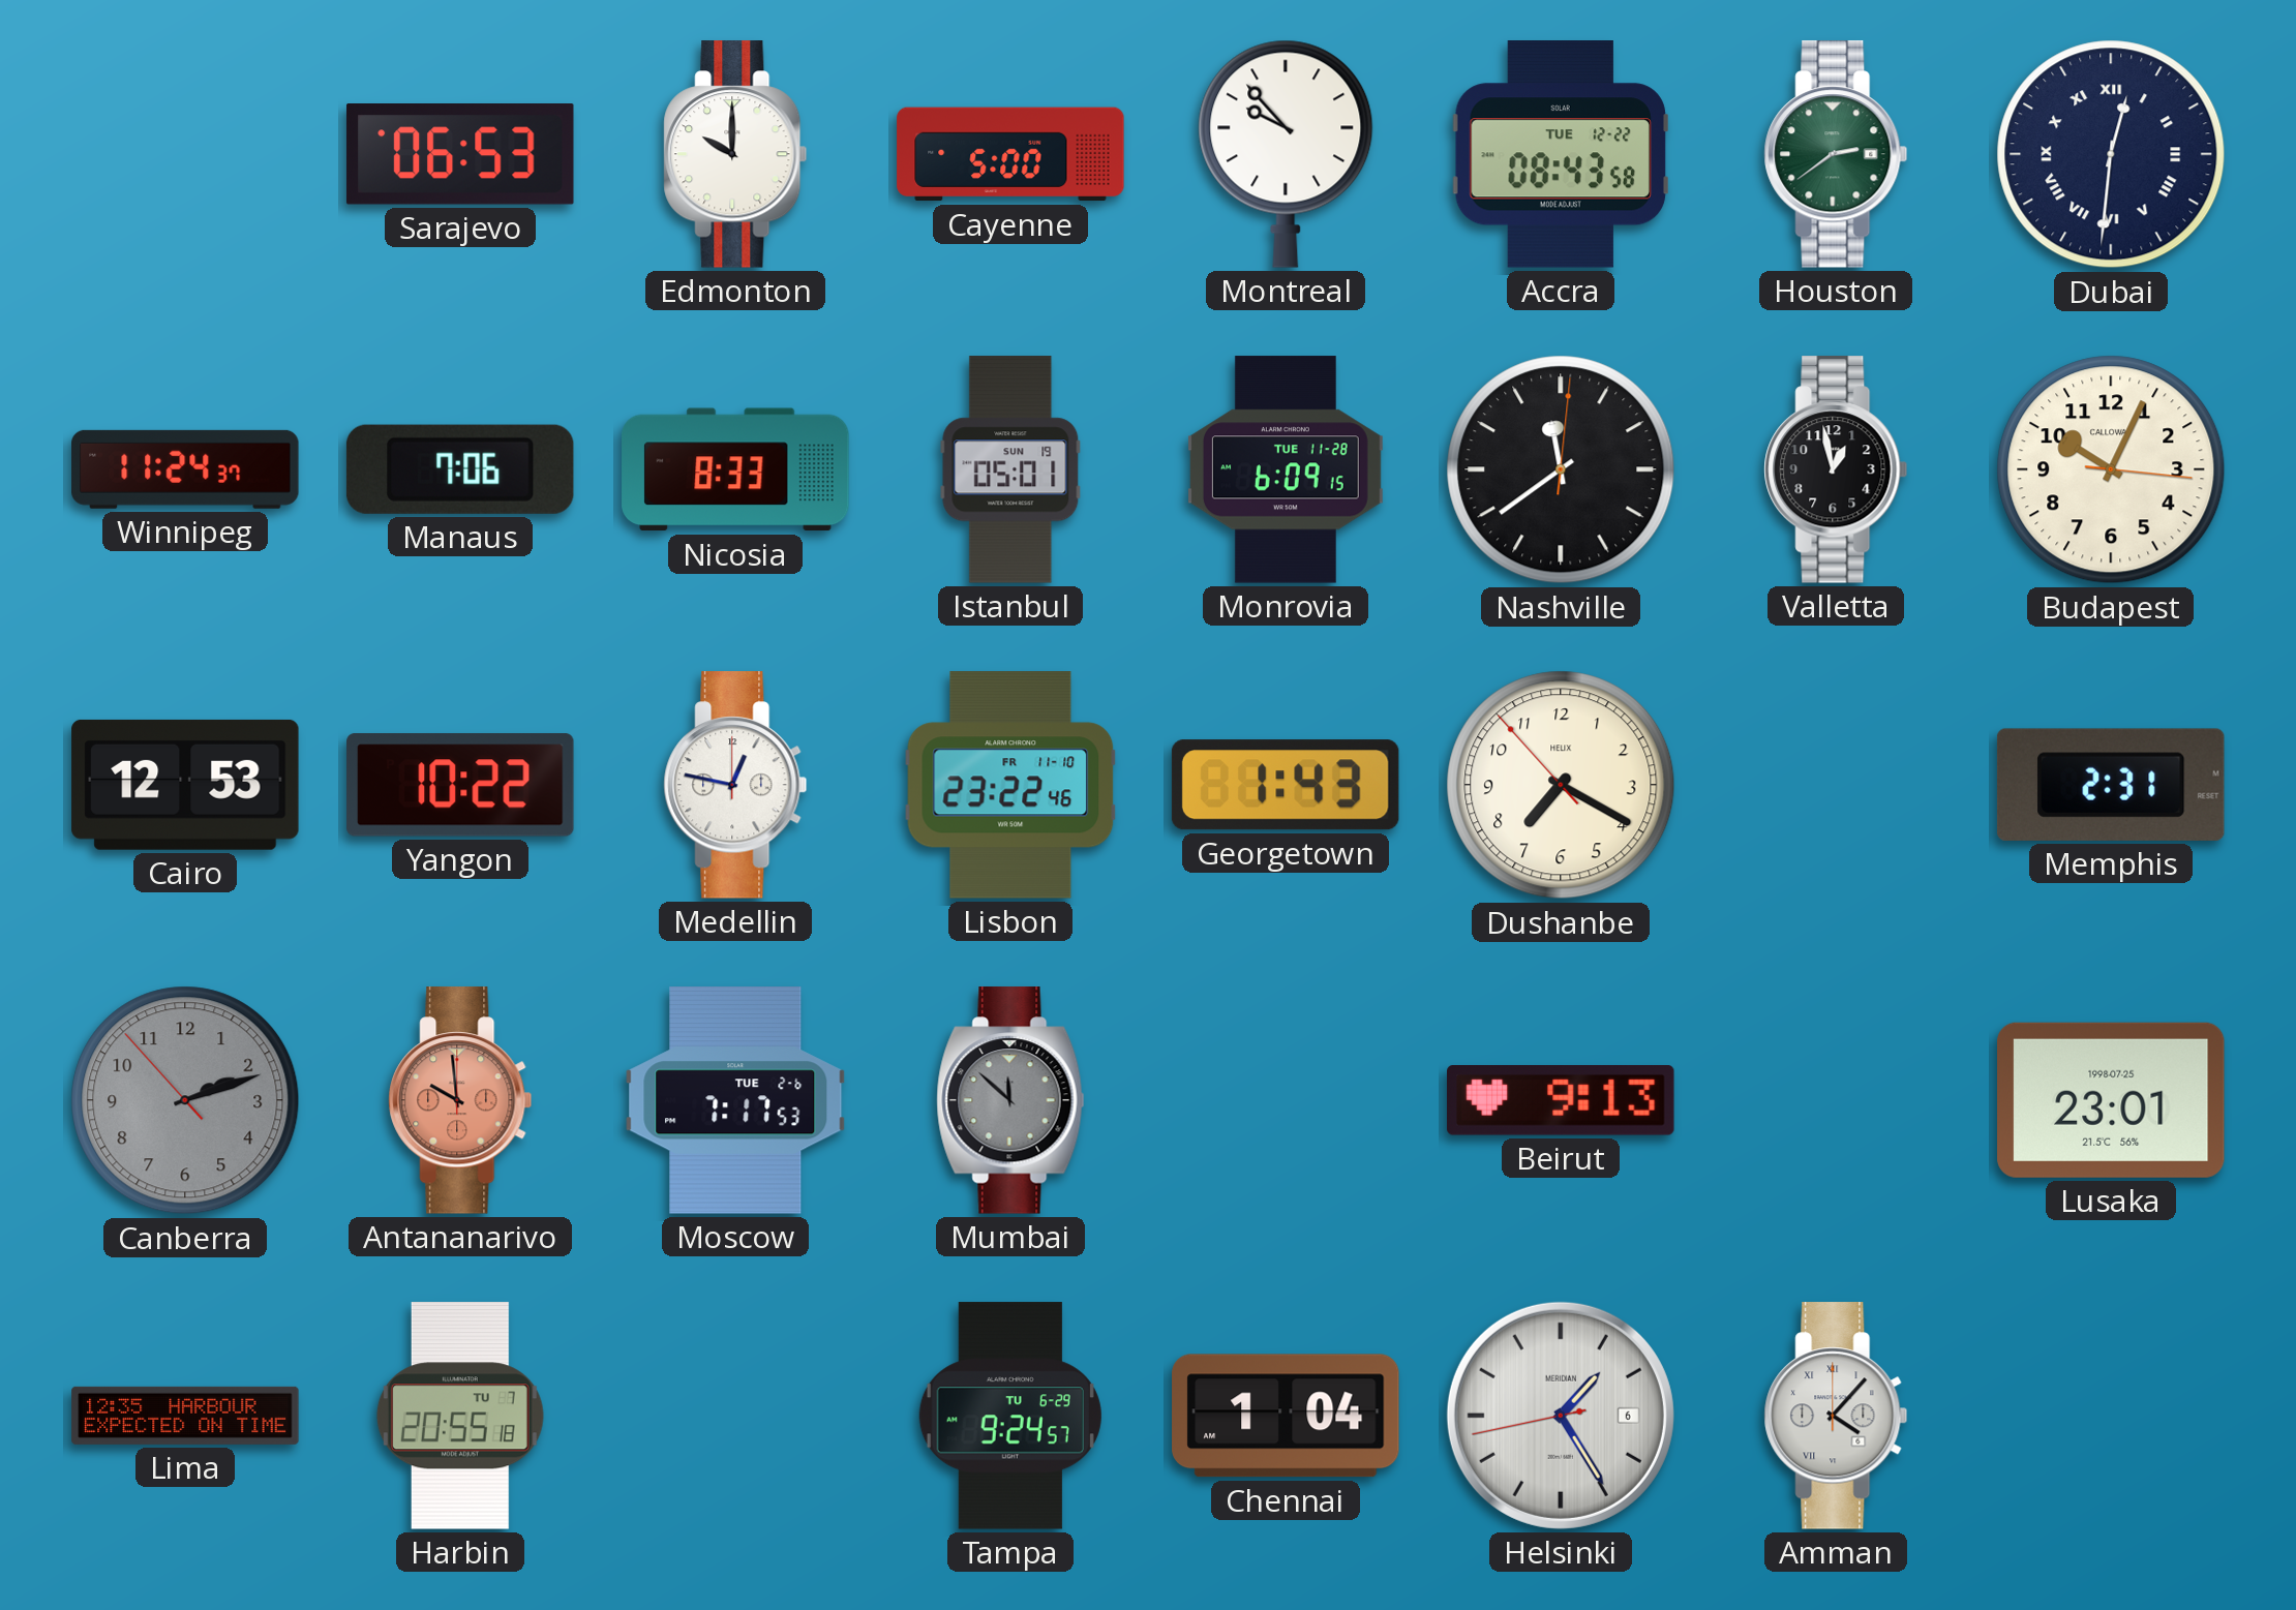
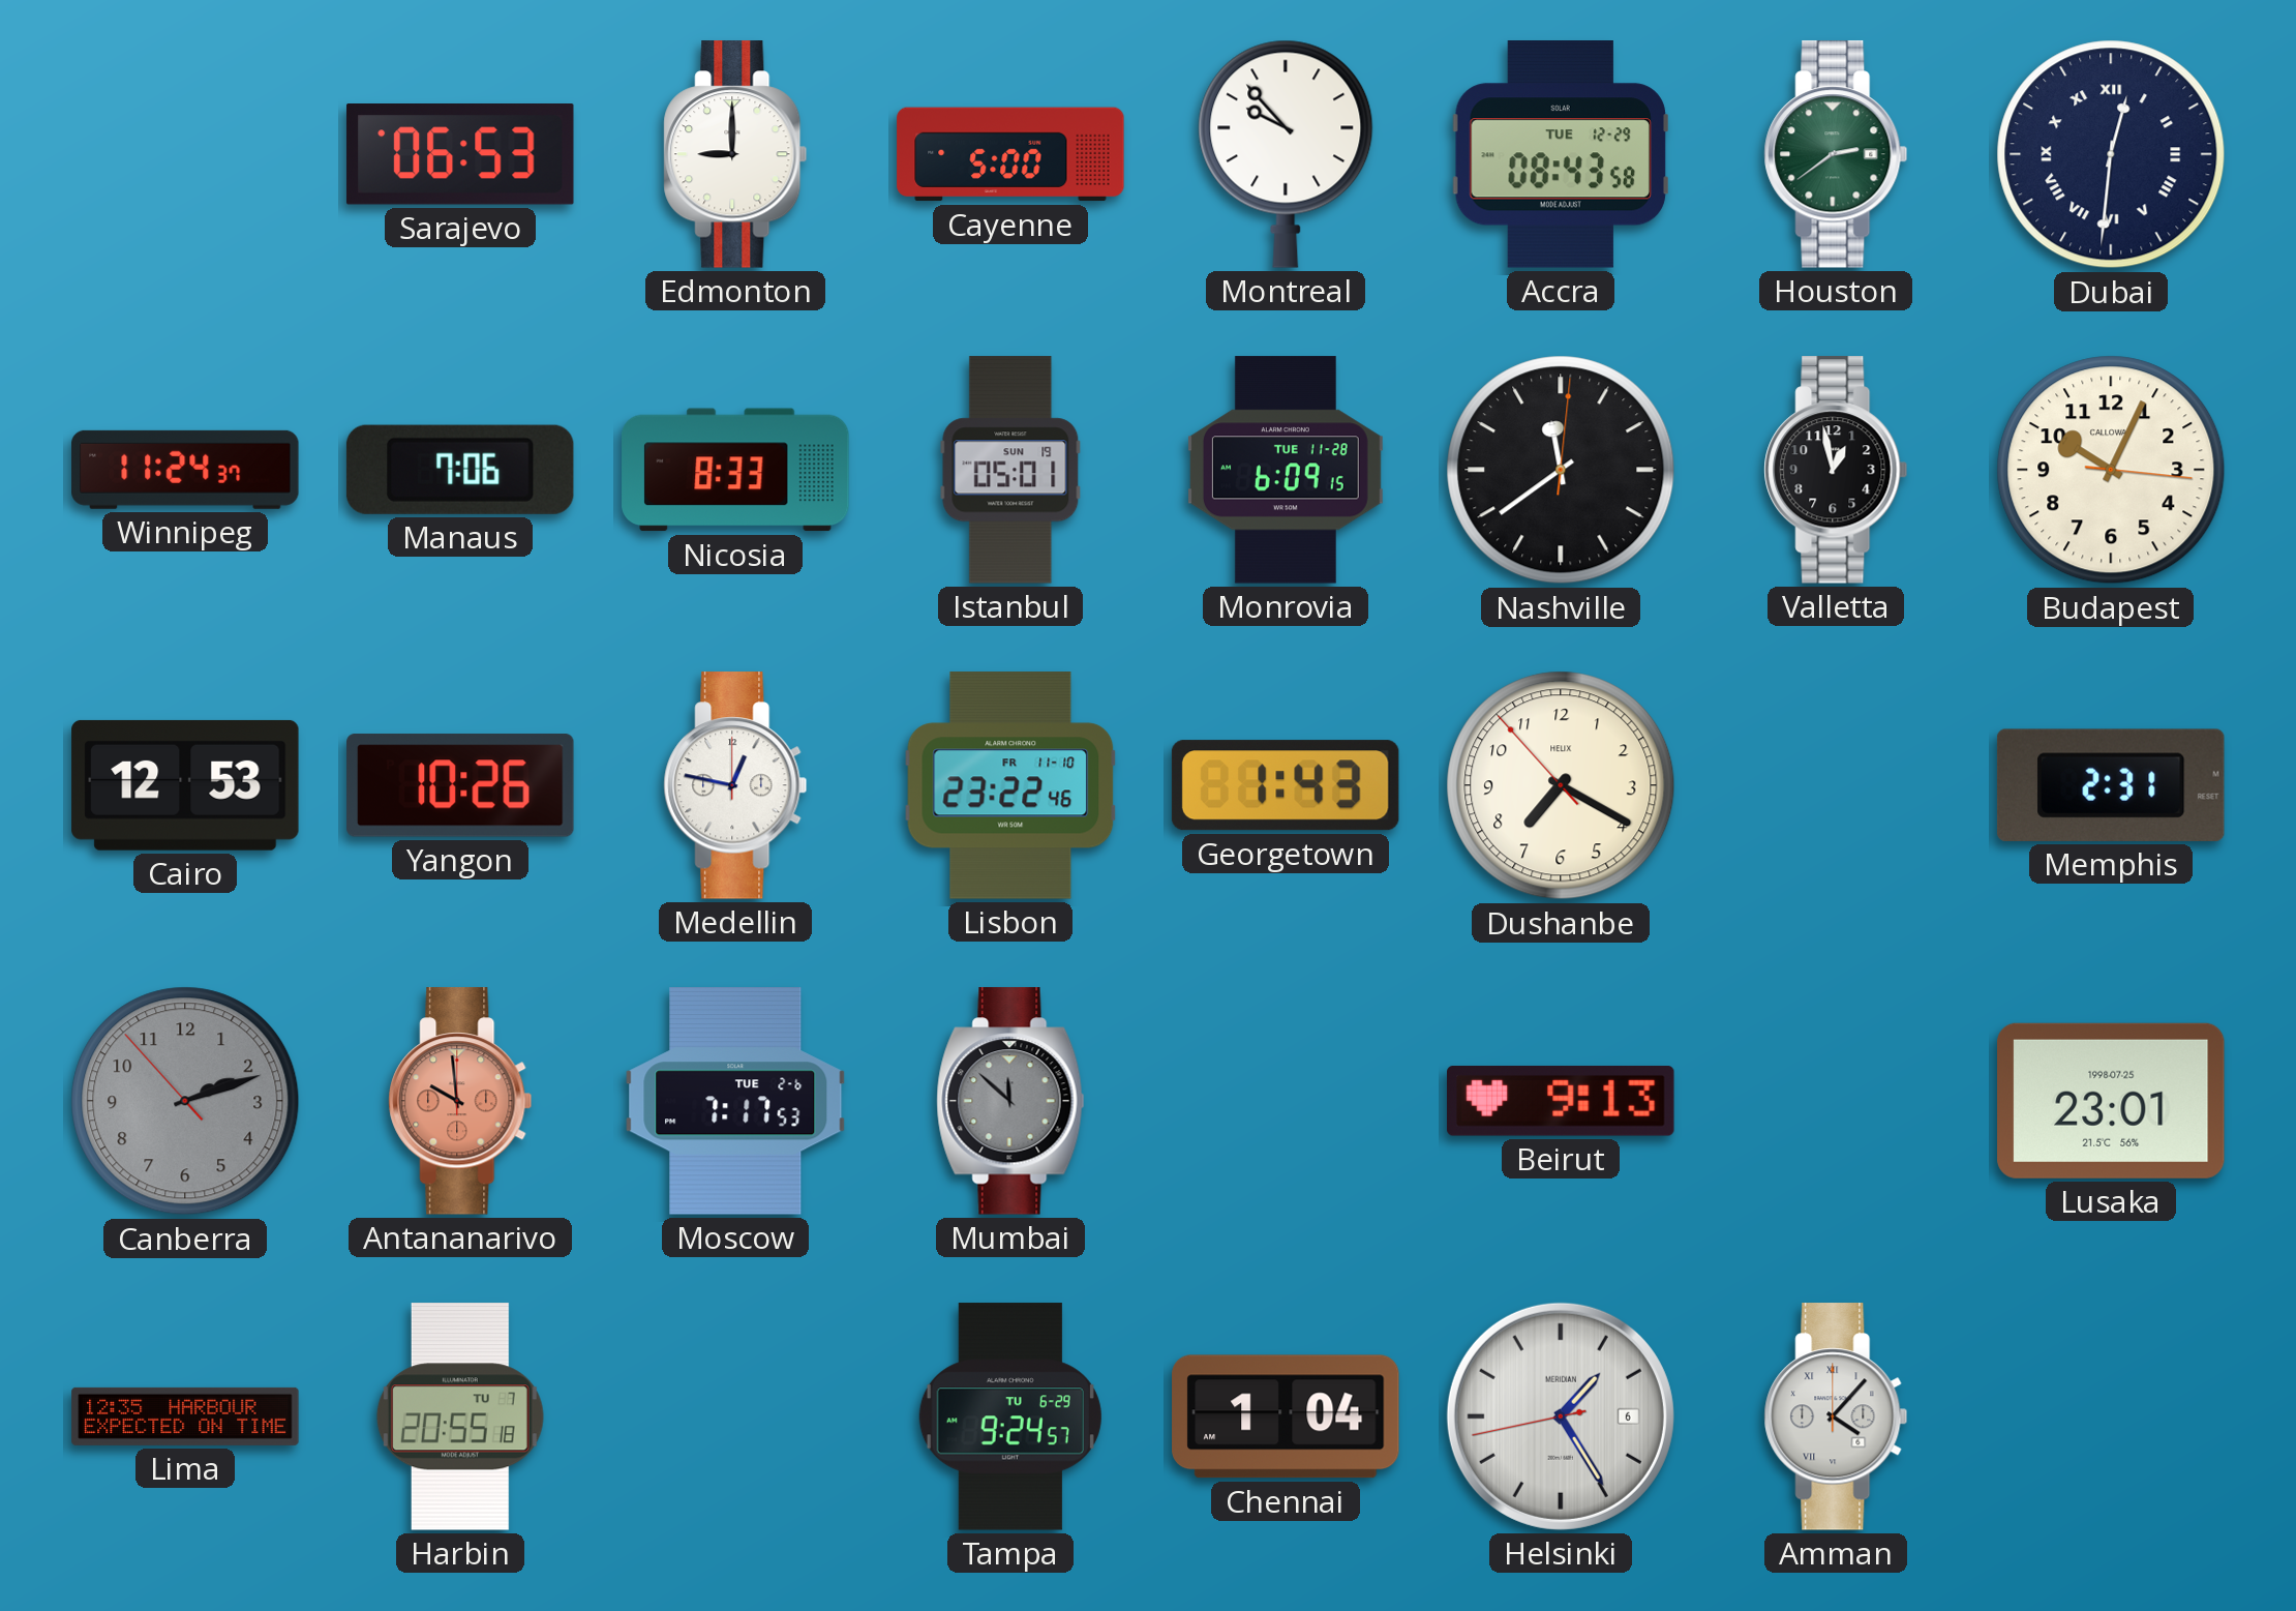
Edmonton: 10:00 -> 9:00
Accra date: TUE 12-22 -> TUE 12-29
Yangon: 10:22 -> 10:26
